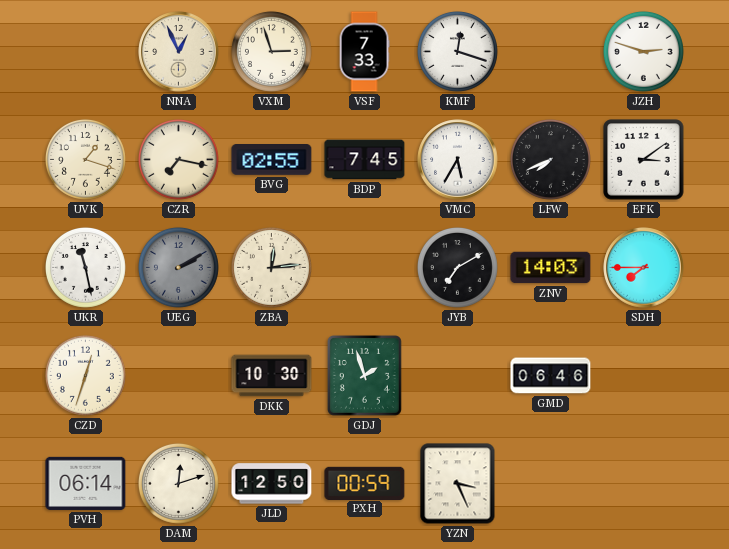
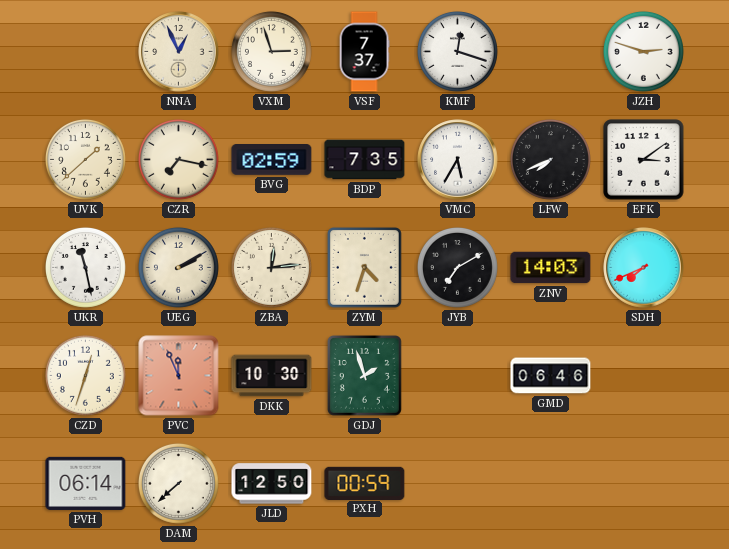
VSF: 7:33 -> 7:37
UVK: 1:18 -> 1:38
BVG: 02:55 -> 02:59
BDP: 7:45 -> 7:35
UEG dial: grey -> cream
ZYM: none -> 4:33
SDH: 7:45 -> 7:41
PVC: none -> 11:56
DAM: 12:12 -> 7:38
YZN: 3:26 -> none
